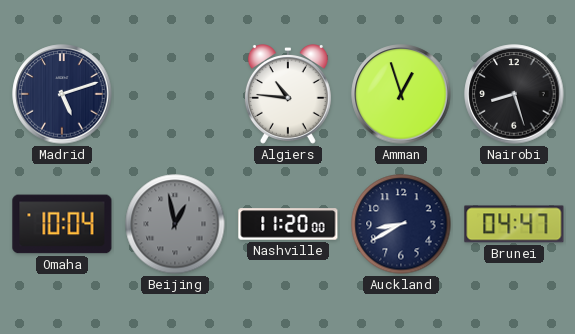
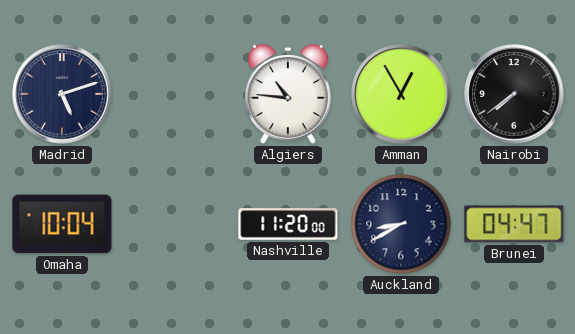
Amman: 12:57 -> 12:55
Nairobi: 8:27 -> 7:39
Beijing: 12:58 -> none
